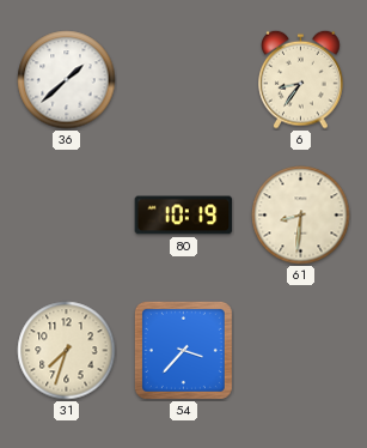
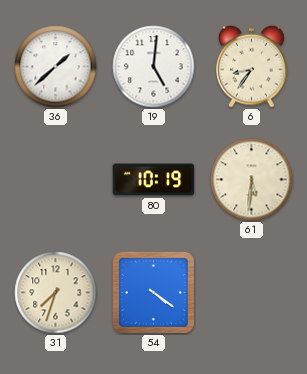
19: none -> 5:01
61: 8:31 -> 5:31
54: 3:37 -> 4:21
